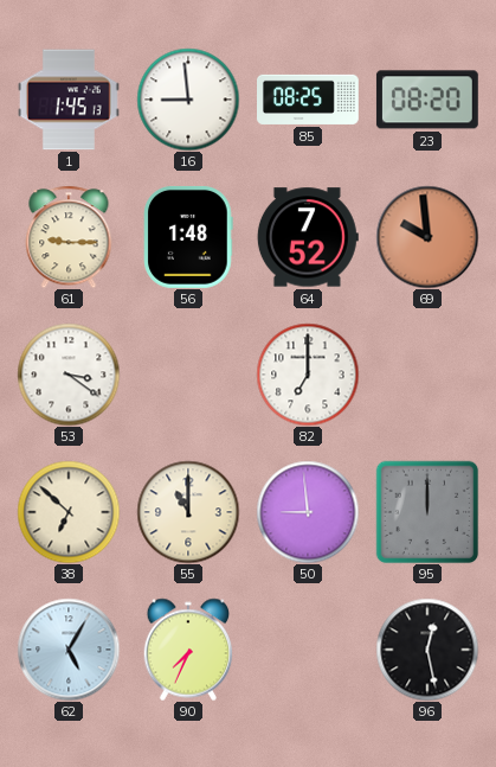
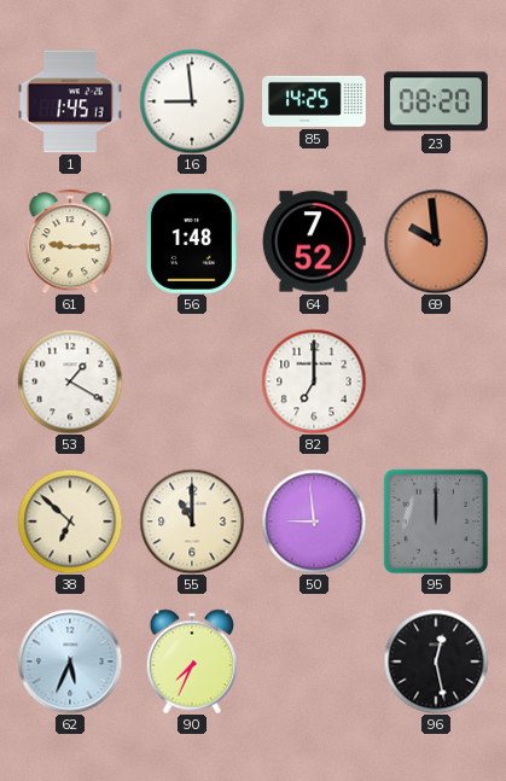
85: 08:25 -> 14:25
53: 3:21 -> 1:20
62: 5:05 -> 5:34
